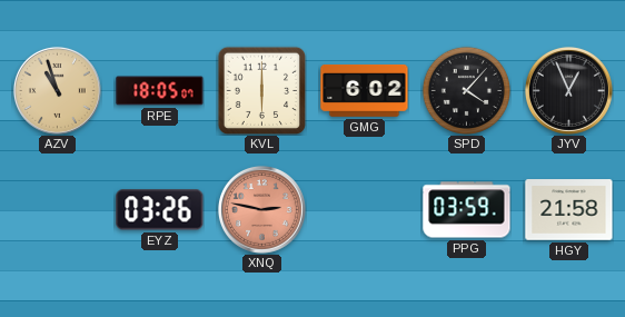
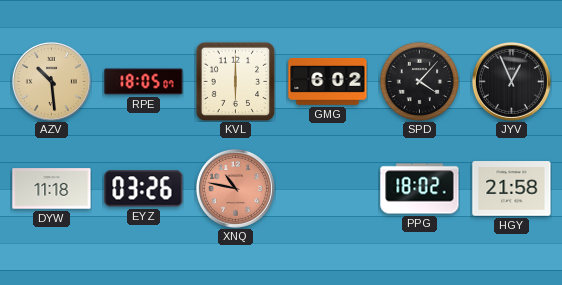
AZV: 10:57 -> 10:29
DYW: none -> 11:18
XNQ: 2:47 -> 10:47
PPG: 03:59 -> 18:02
